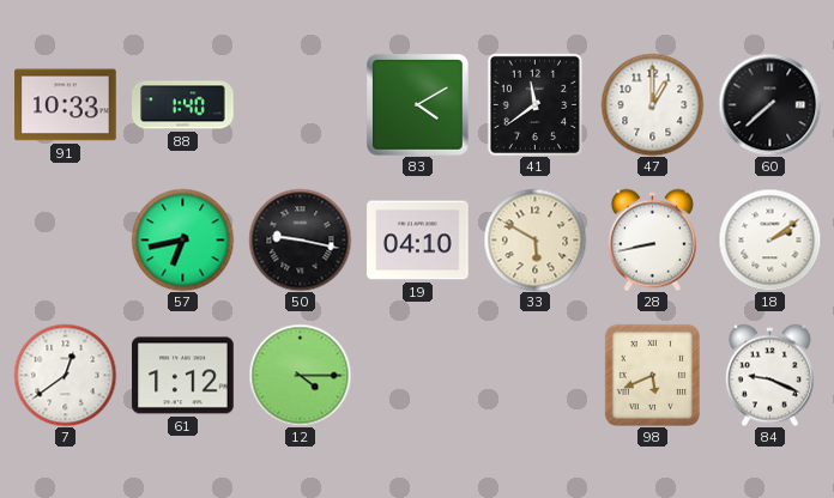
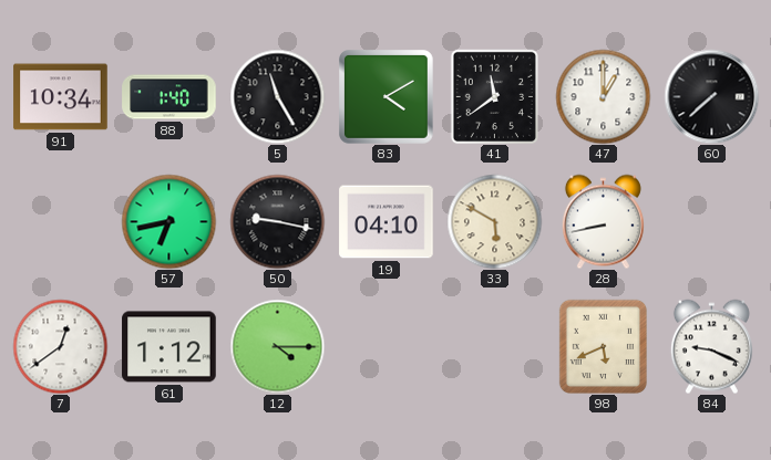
91: 10:33 -> 10:34
5: none -> 11:25
18: 2:09 -> none
